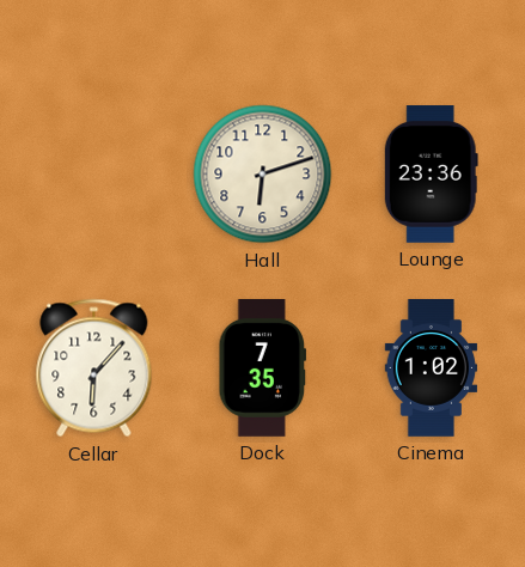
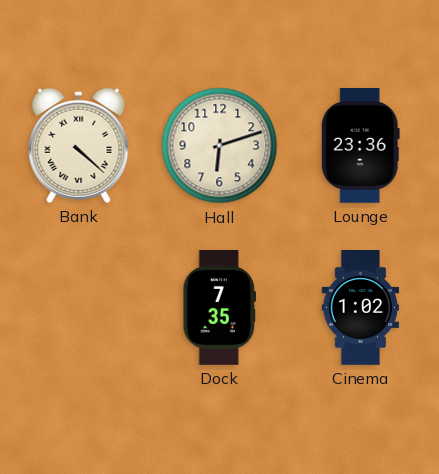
Bank: none -> 4:22
Cellar: 6:07 -> none
